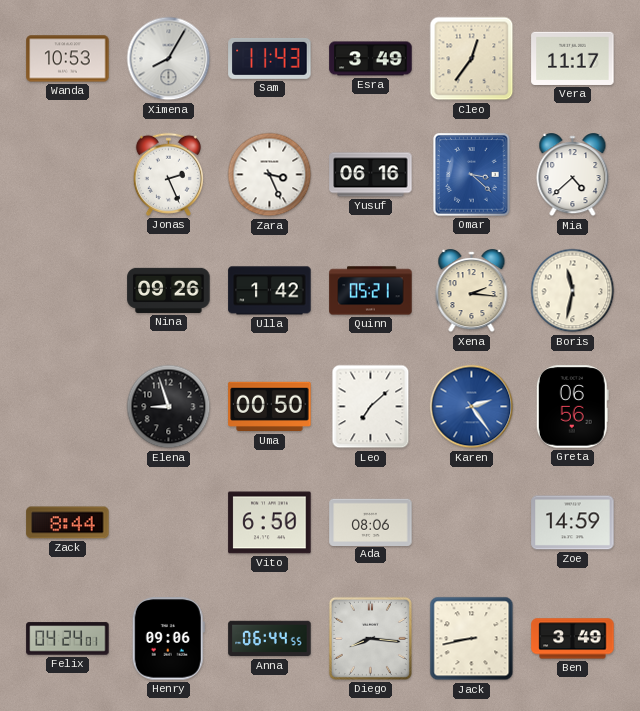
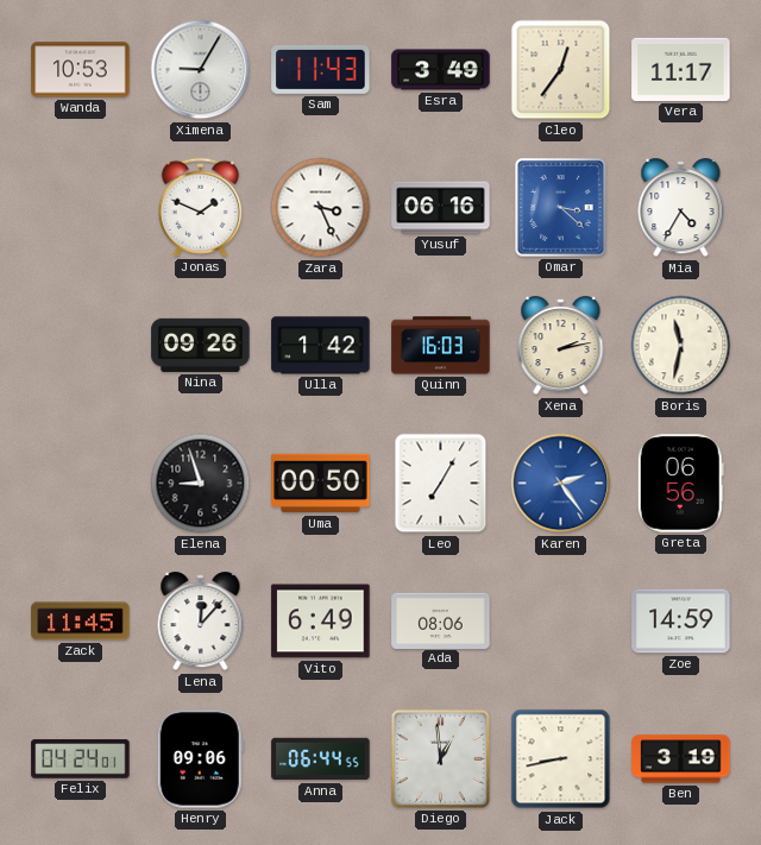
Ximena: 8:05 -> 9:05
Jonas: 2:26 -> 1:49
Mia: 4:38 -> 4:35
Quinn: 05:21 -> 16:03
Xena: 2:16 -> 2:13
Leo: 7:08 -> 7:05
Zack: 8:44 -> 11:45
Lena: none -> 12:07
Vito: 6:50 -> 6:49
Diego: 8:16 -> 12:59
Ben: 3:49 -> 3:19
